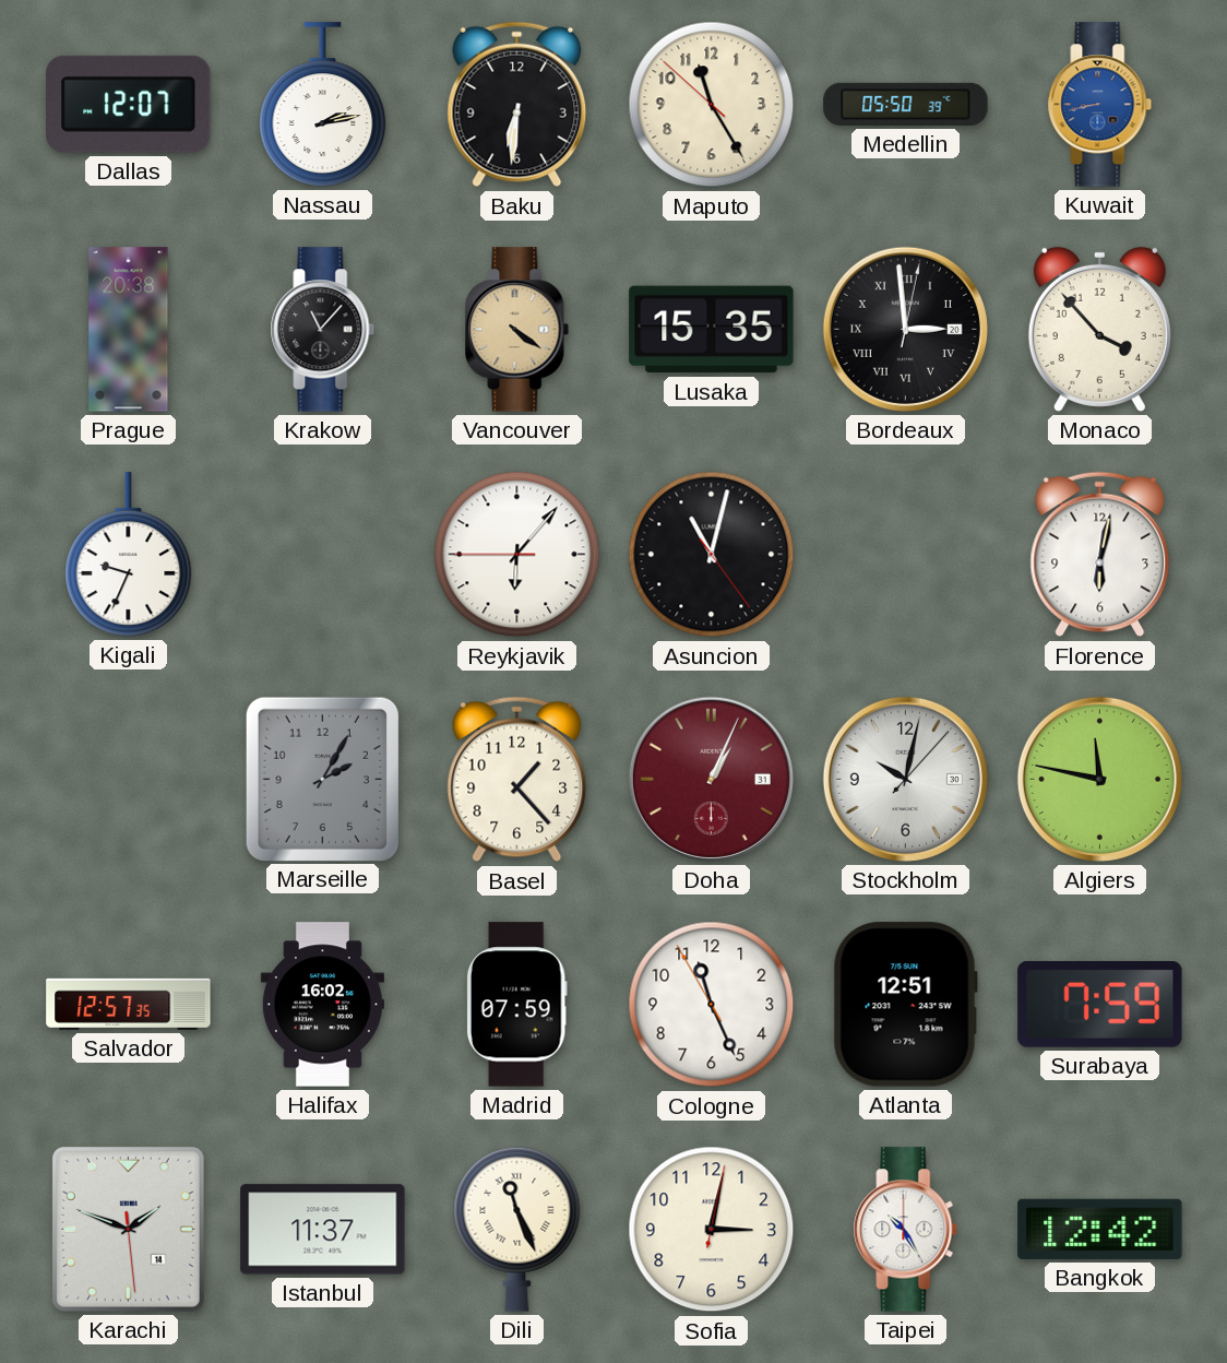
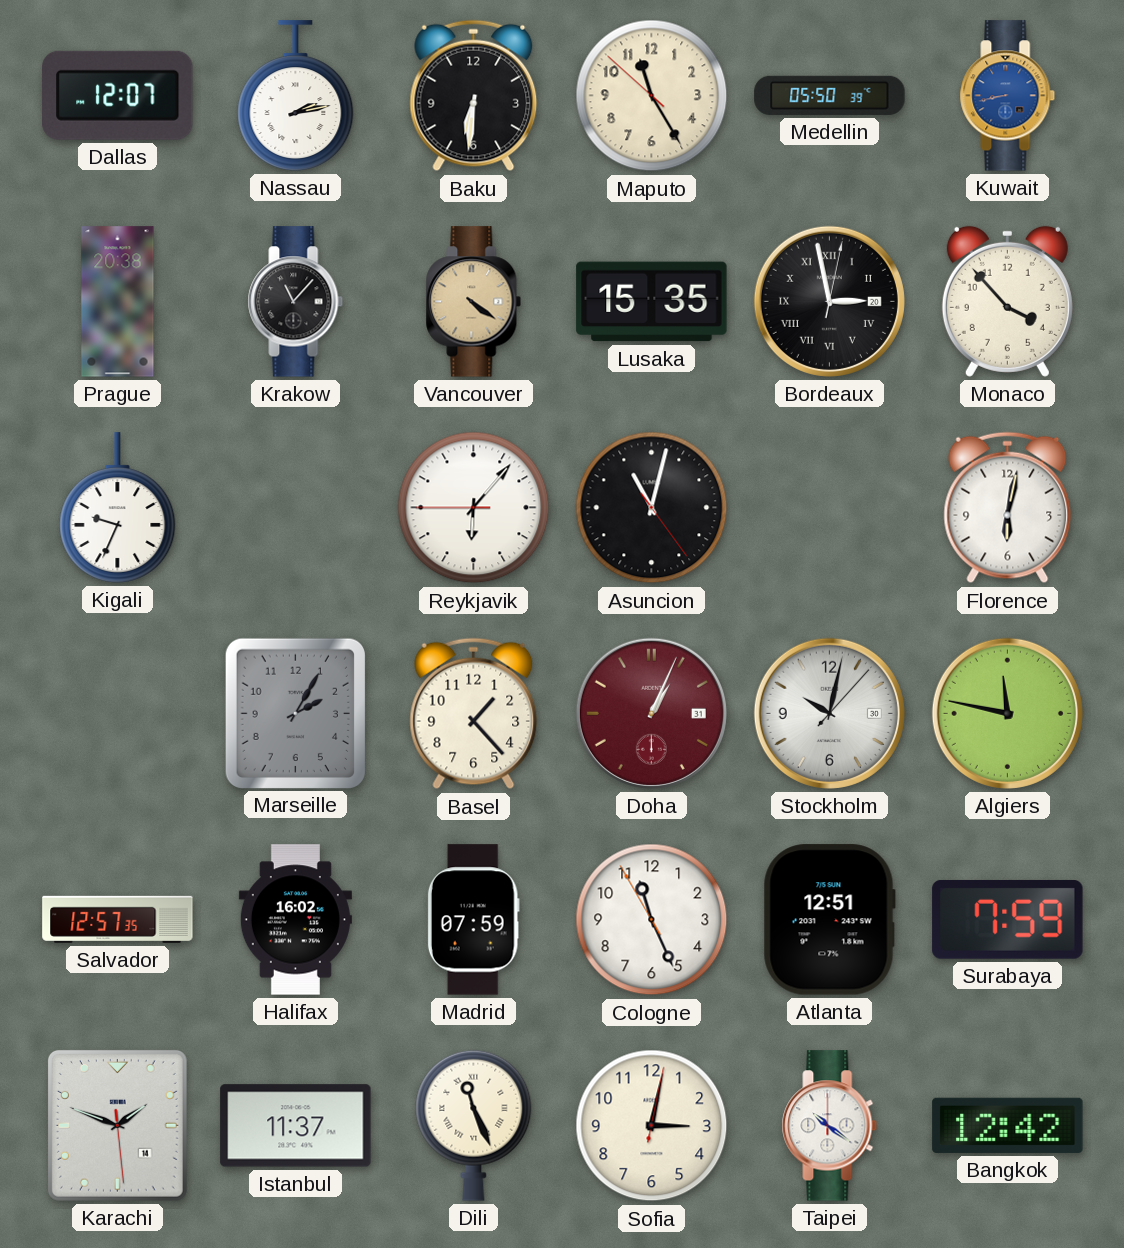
Bordeaux: 2:59 -> 2:58
Taipei: 10:25 -> 10:21
